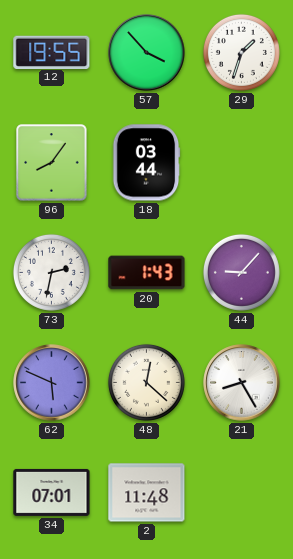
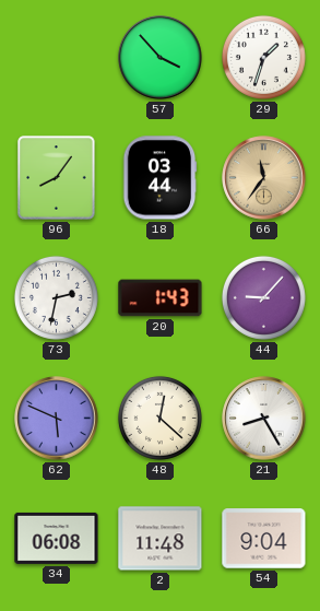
12: 19:55 -> none
66: none -> 11:36
34: 07:01 -> 06:08
54: none -> 9:04
